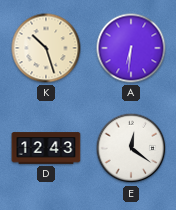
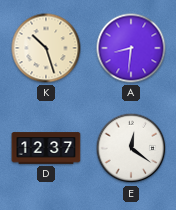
A: 6:31 -> 8:31
D: 12:43 -> 12:37
